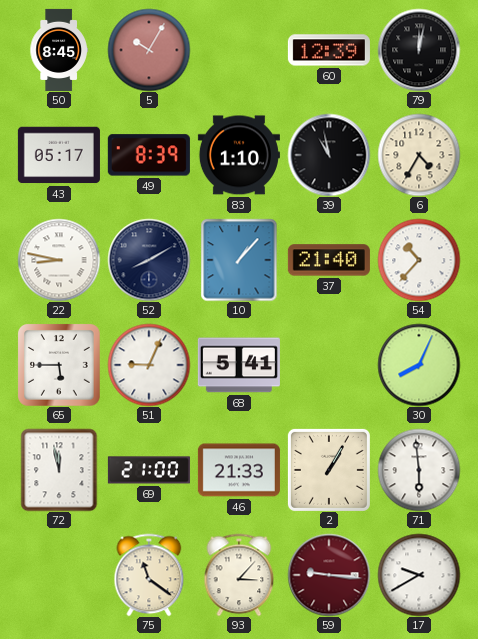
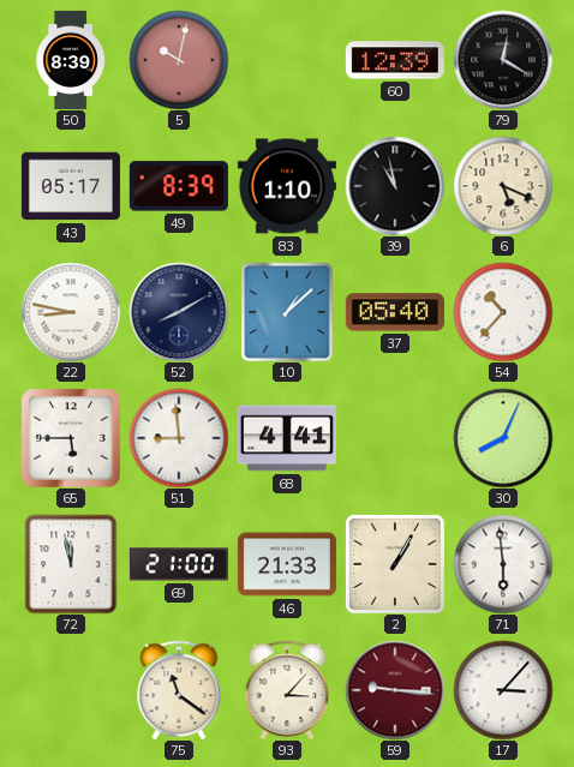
50: 8:45 -> 8:39
5: 10:05 -> 10:02
79: 12:02 -> 12:20
6: 4:35 -> 5:19
10: 1:07 -> 1:08
37: 21:40 -> 05:40
51: 9:04 -> 8:59
68: 5:41 -> 4:41
17: 9:40 -> 3:07
